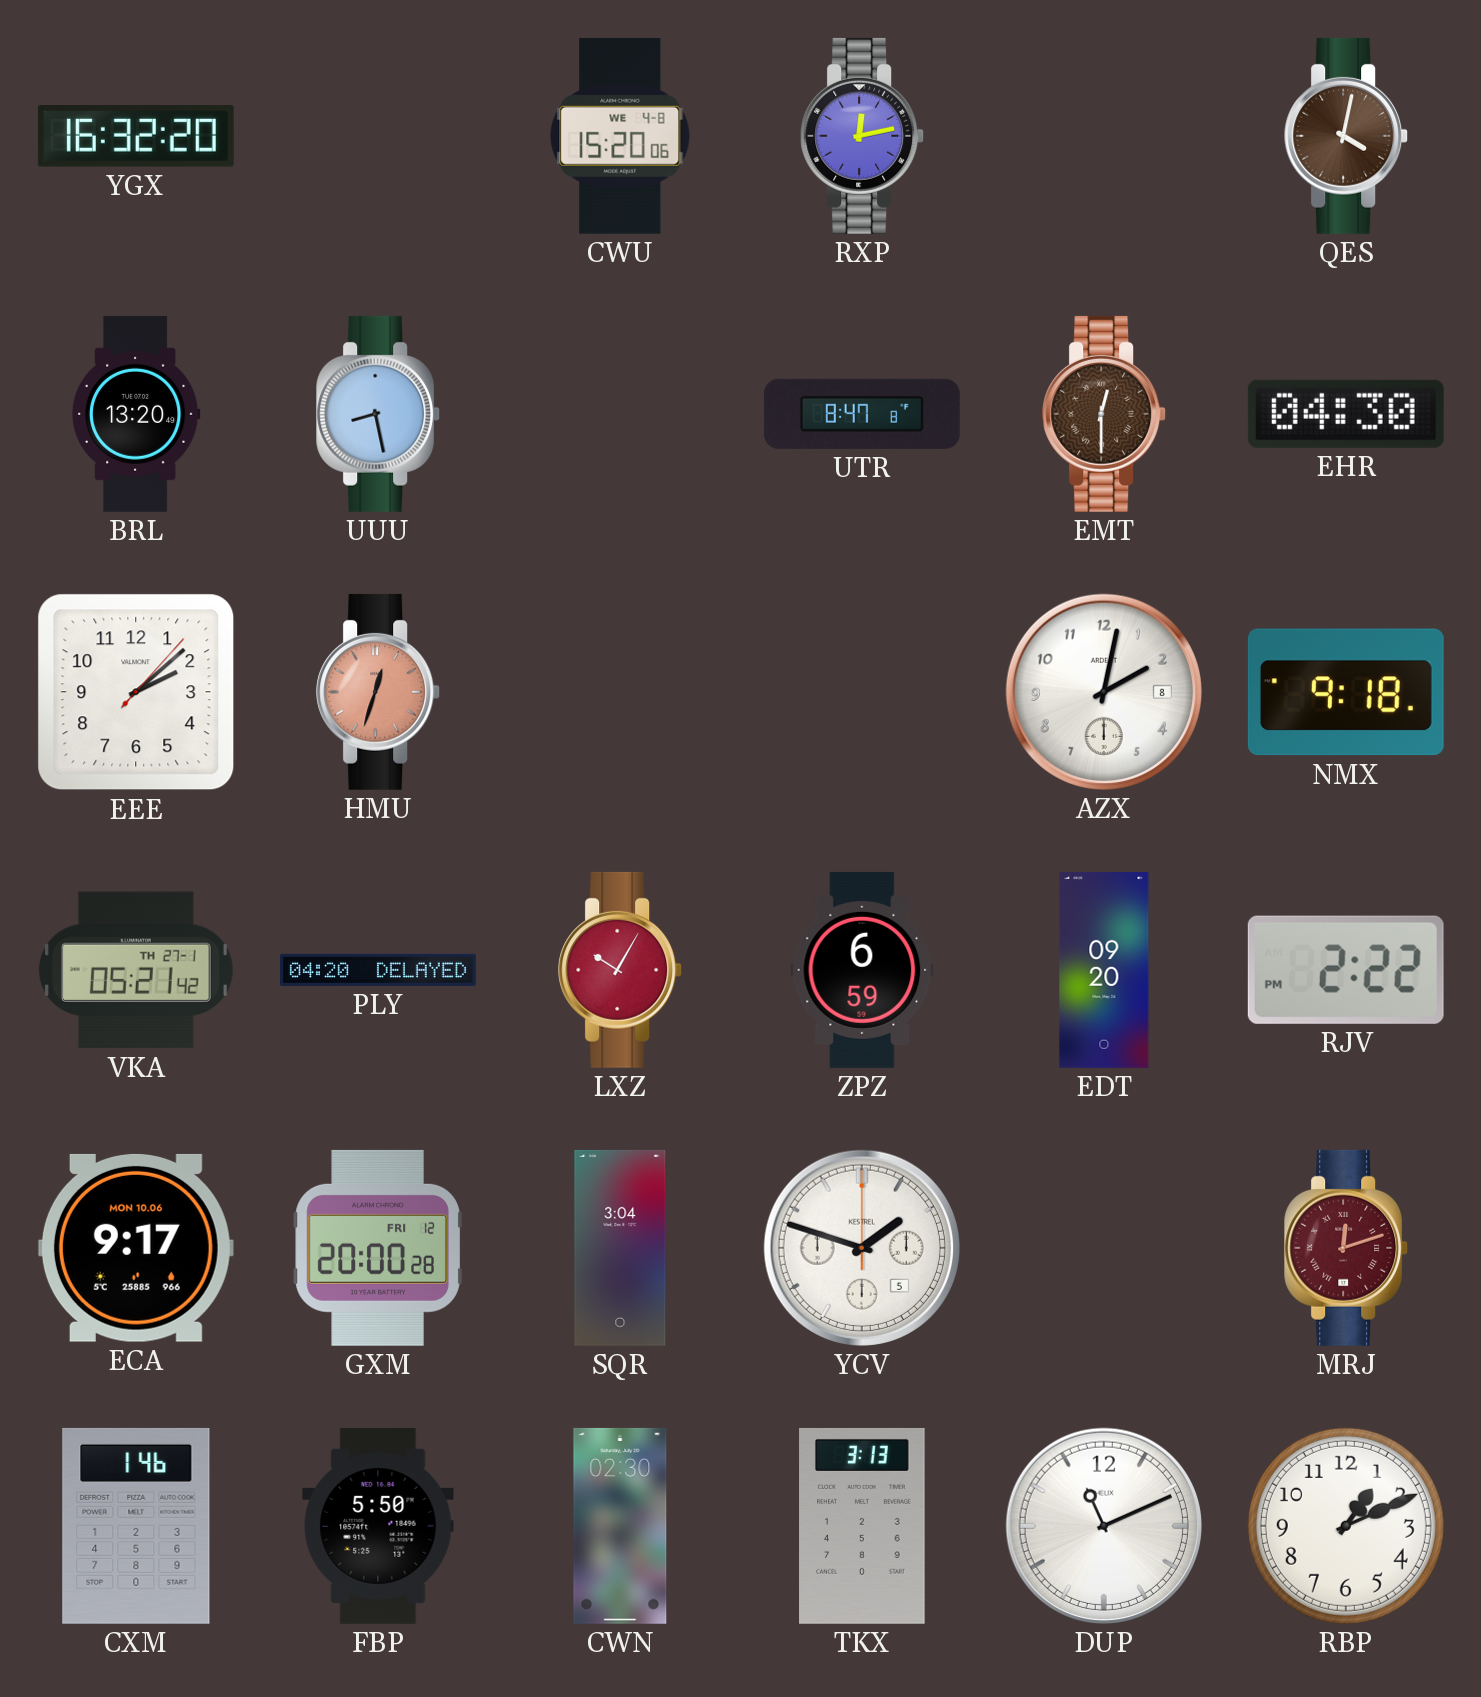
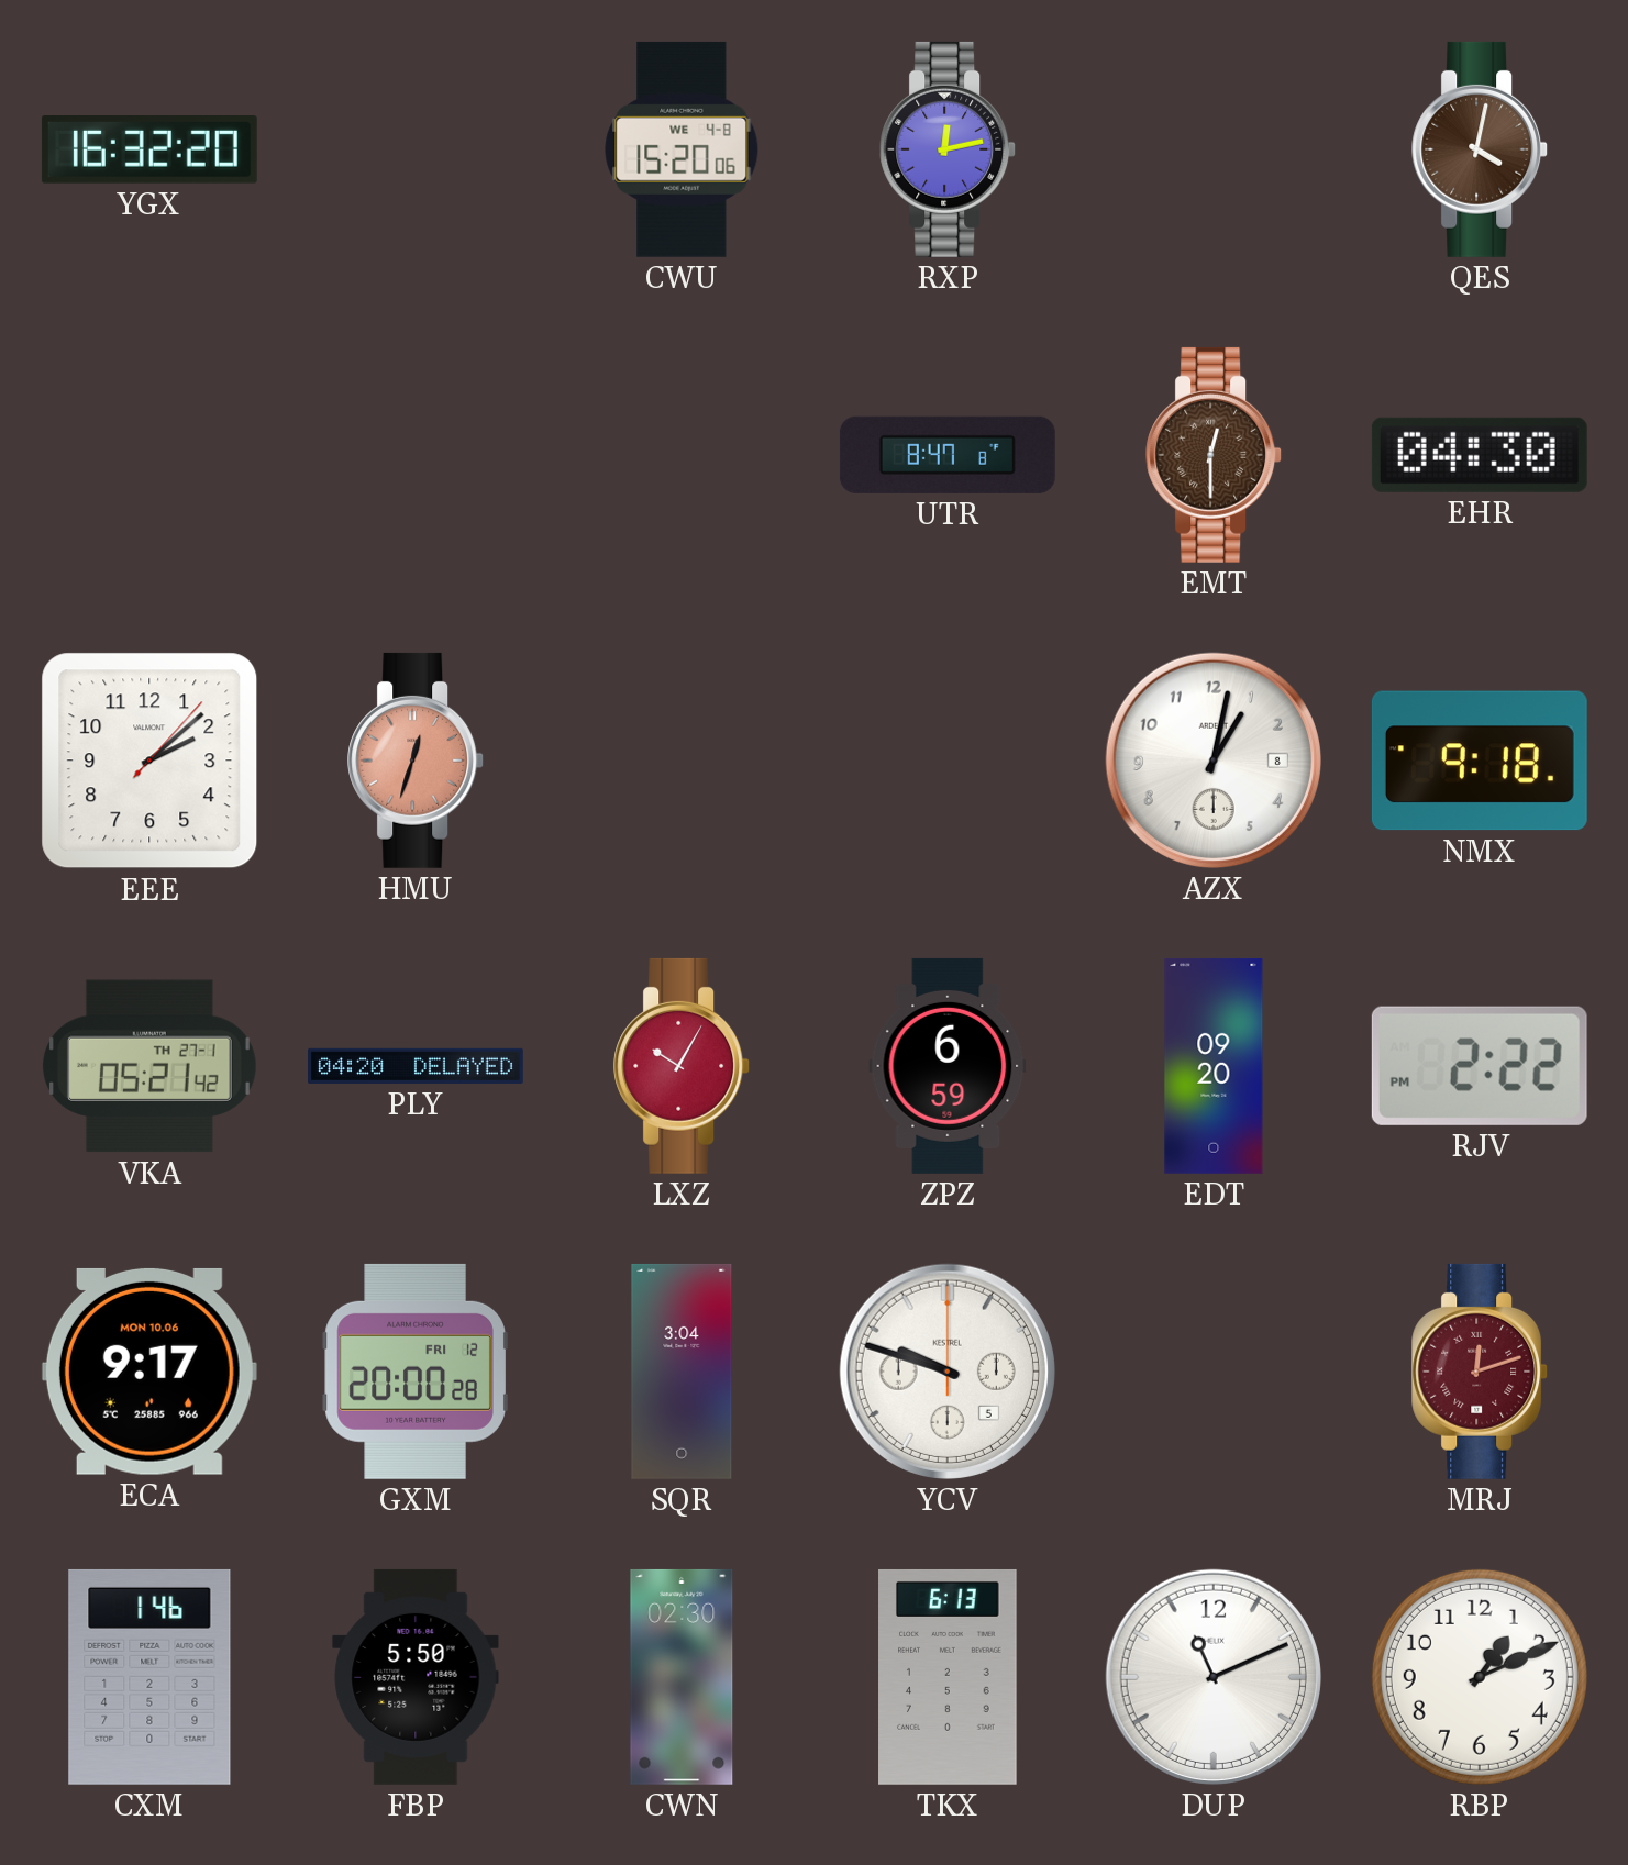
BRL: 13:20 -> none
UUU: 8:28 -> none
AZX: 2:02 -> 1:02
YCV: 1:48 -> 9:48
TKX: 3:13 -> 6:13
